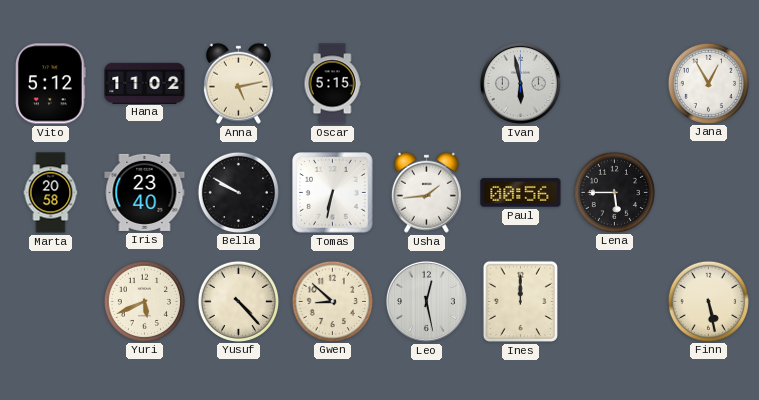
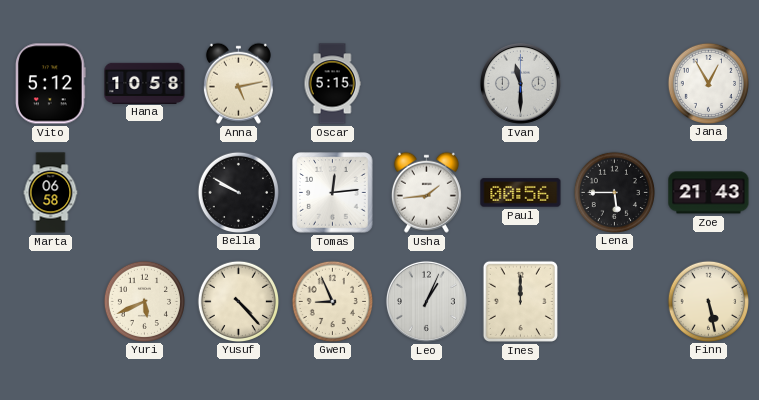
Hana: 11:02 -> 10:58
Ivan: 5:58 -> 11:30
Marta: 20:58 -> 06:58
Iris: 23:40 -> none
Tomas: 6:32 -> 12:14
Zoe: none -> 21:43
Gwen: 8:52 -> 8:56
Leo: 12:28 -> 1:04
